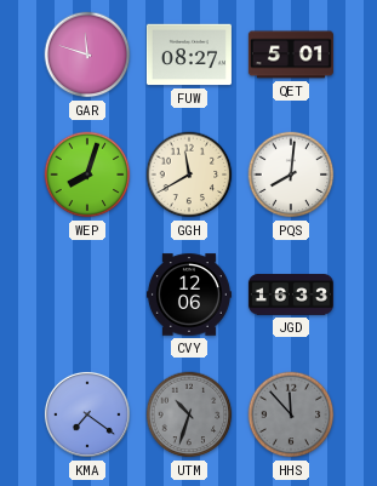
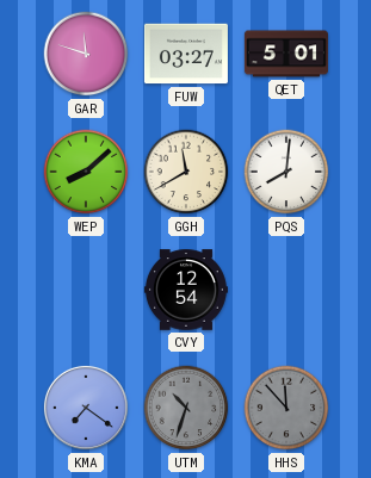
FUW: 08:27 -> 03:27
WEP: 8:03 -> 8:08
CVY: 12:06 -> 12:54
JGD: 16:33 -> none
